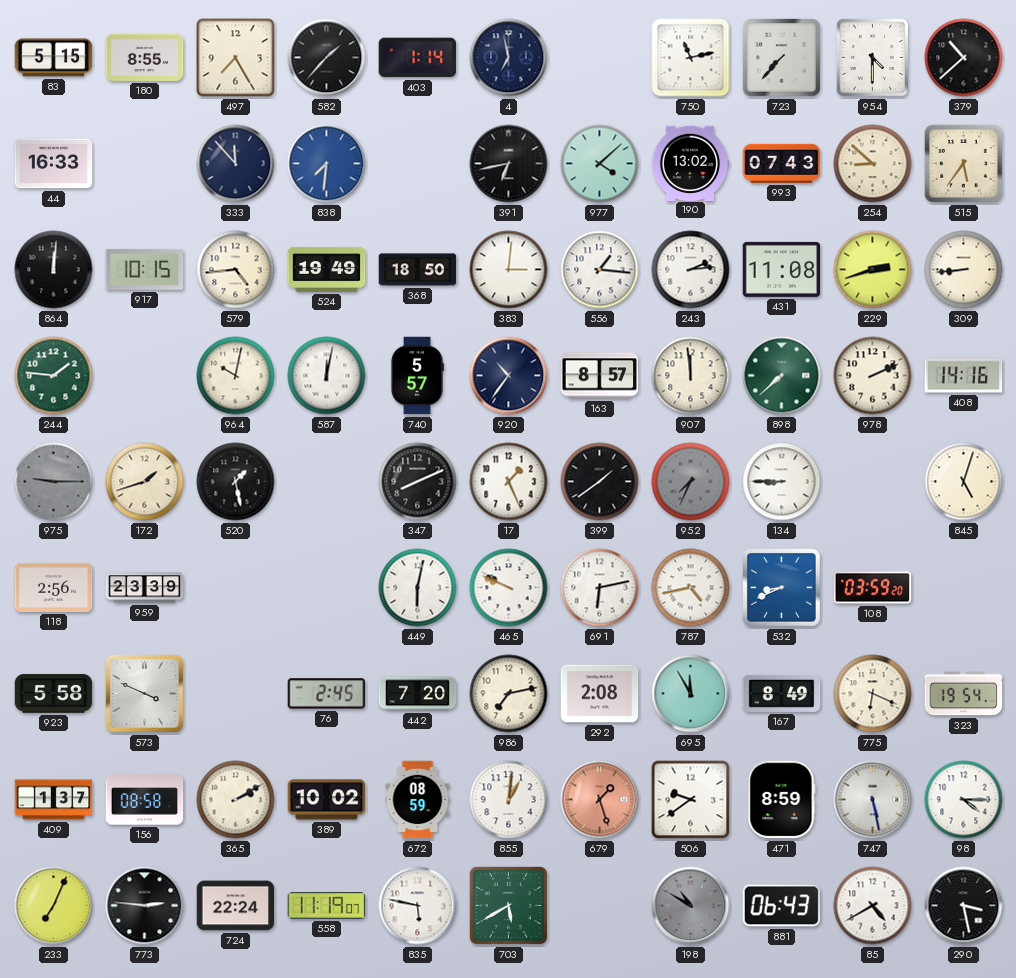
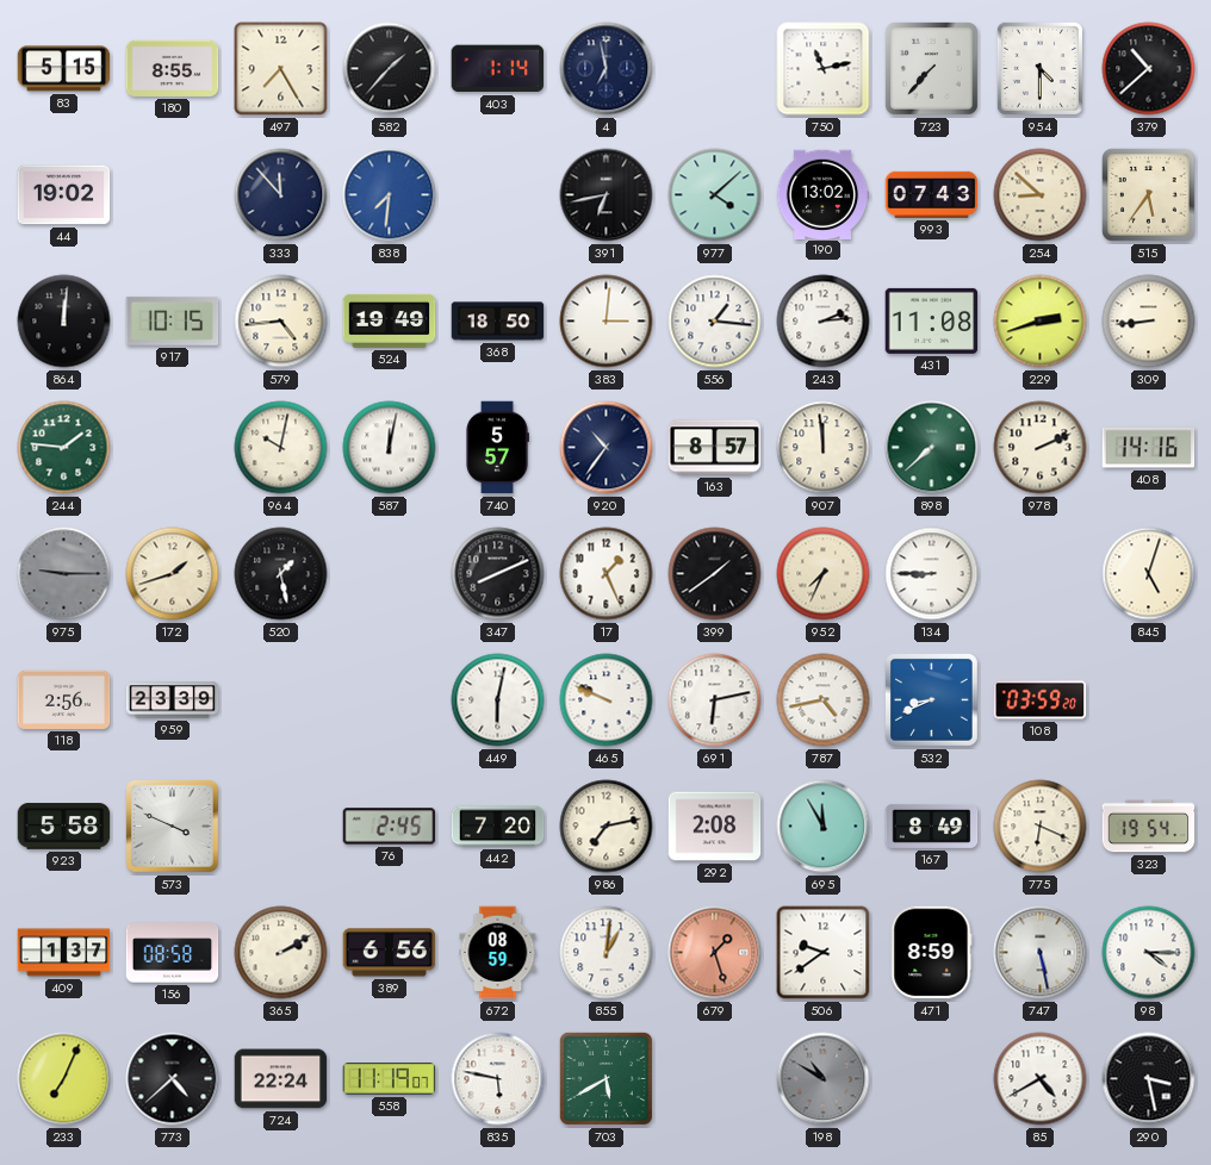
44: 16:33 -> 19:02
952 dial: grey -> cream
389: 10:02 -> 6:56
773: 2:46 -> 4:38
881: 06:43 -> none
